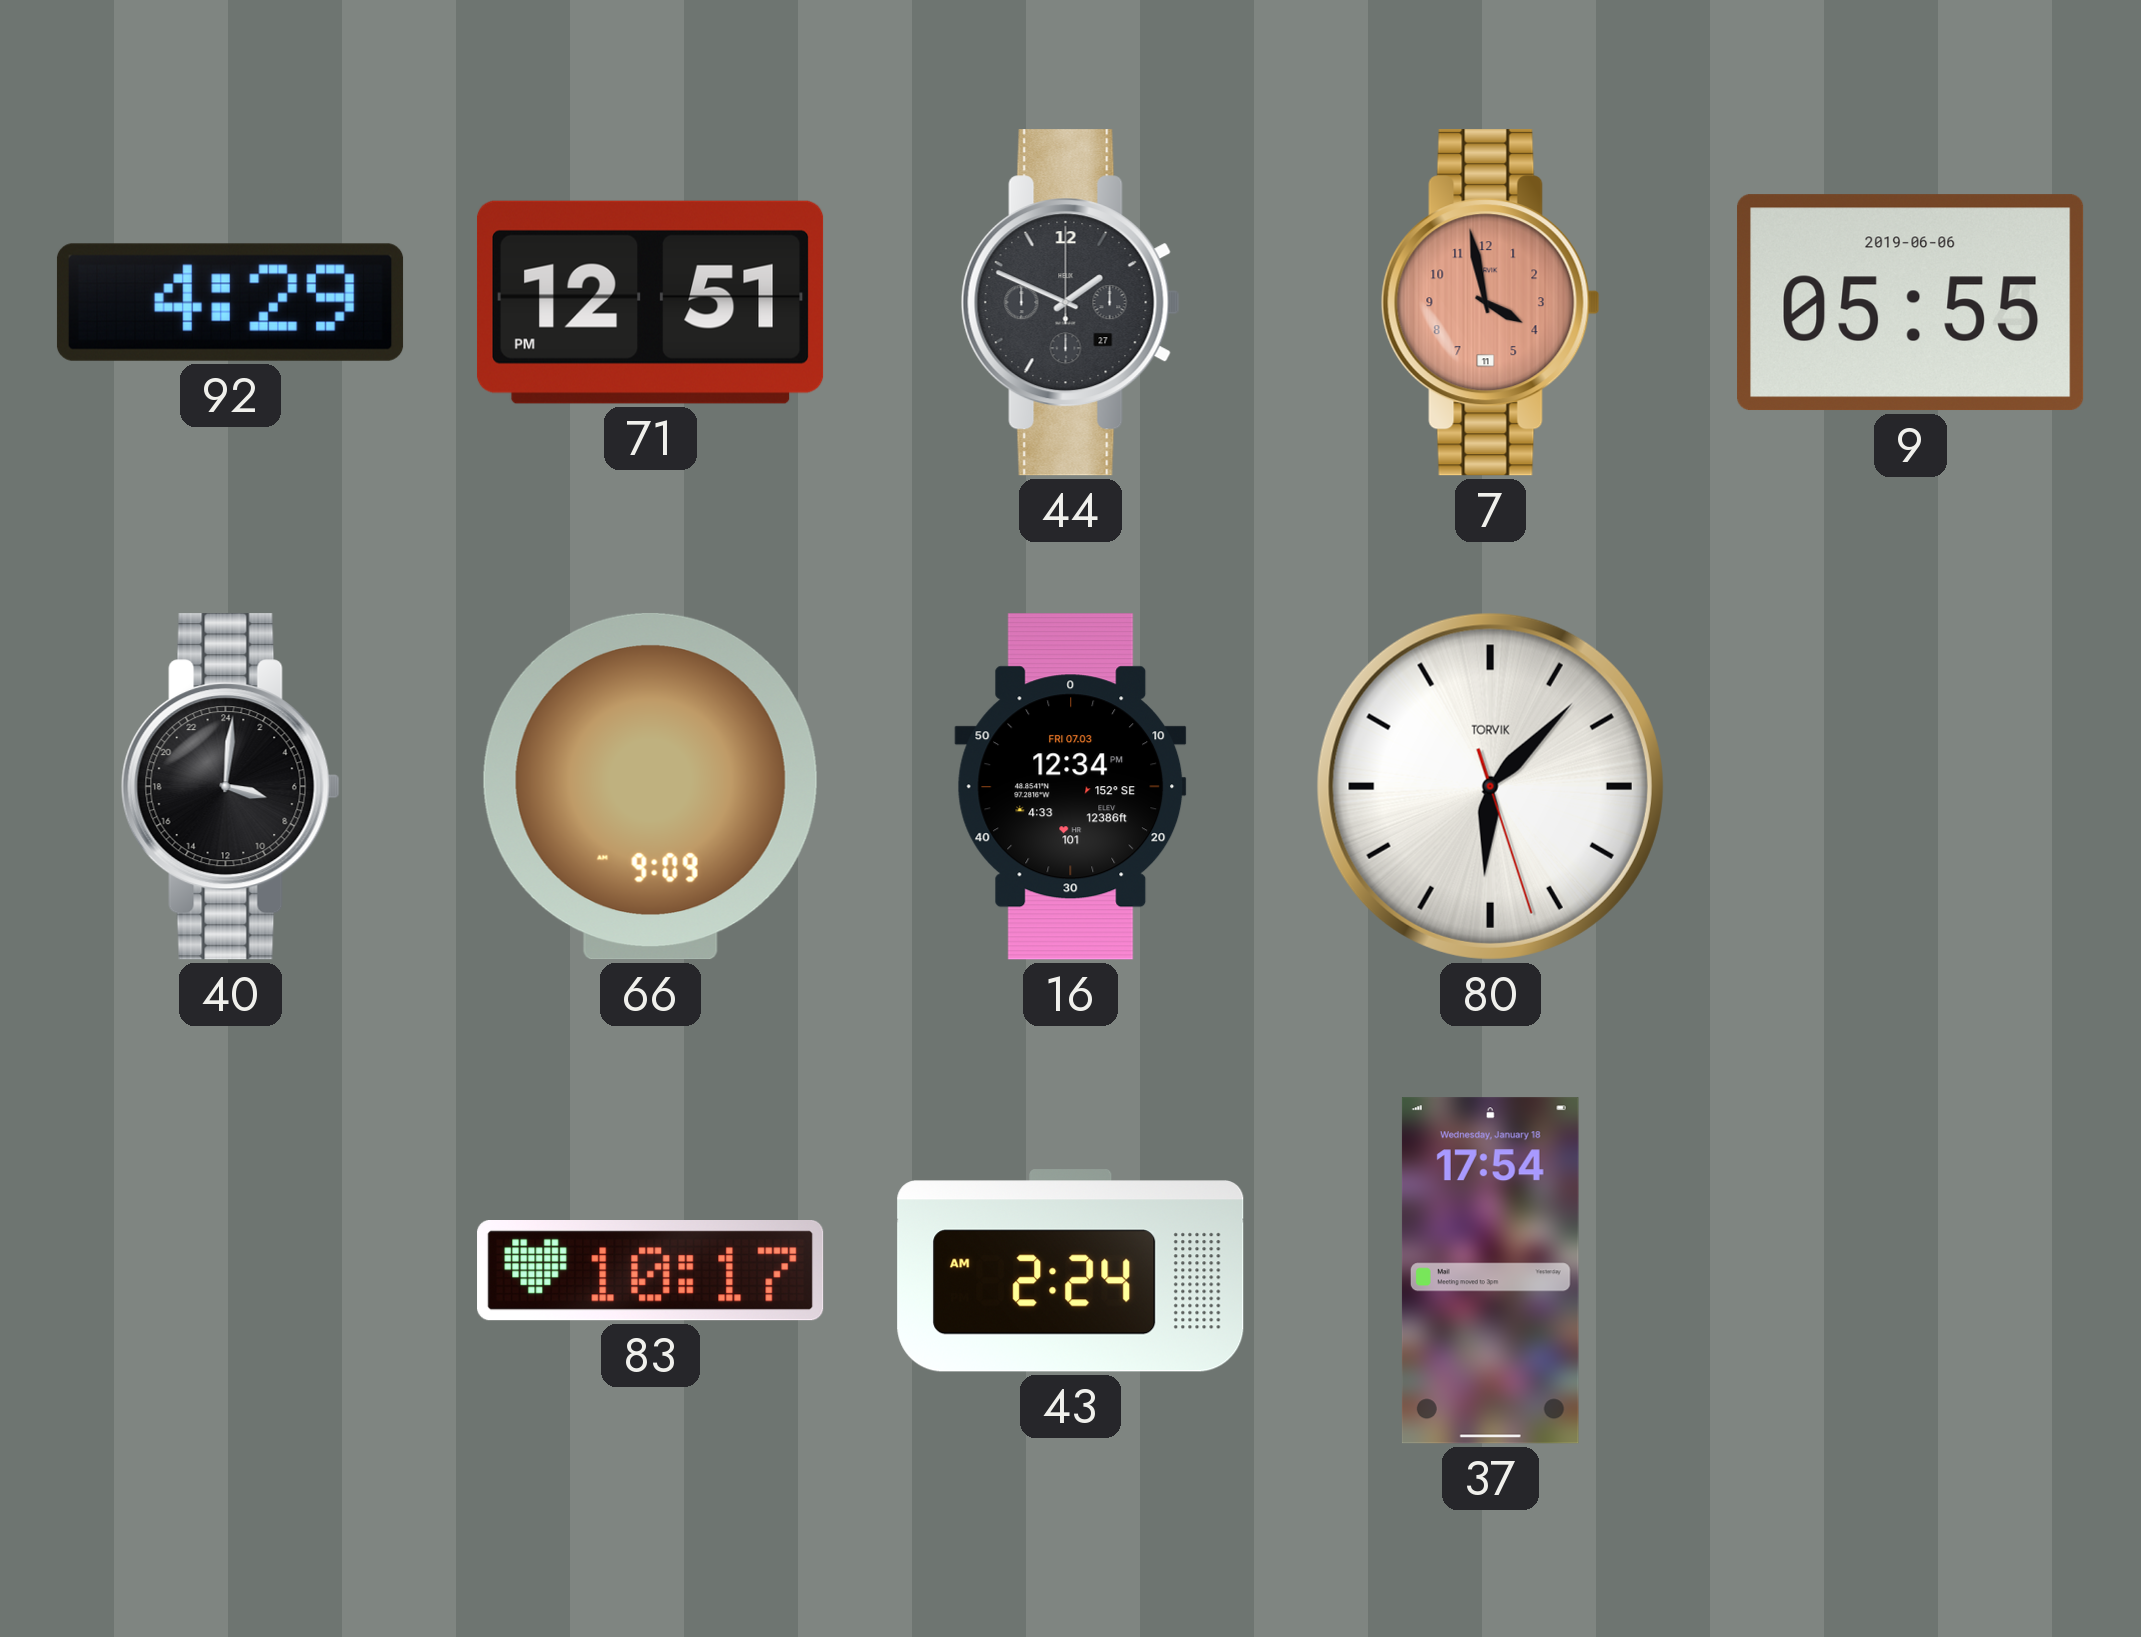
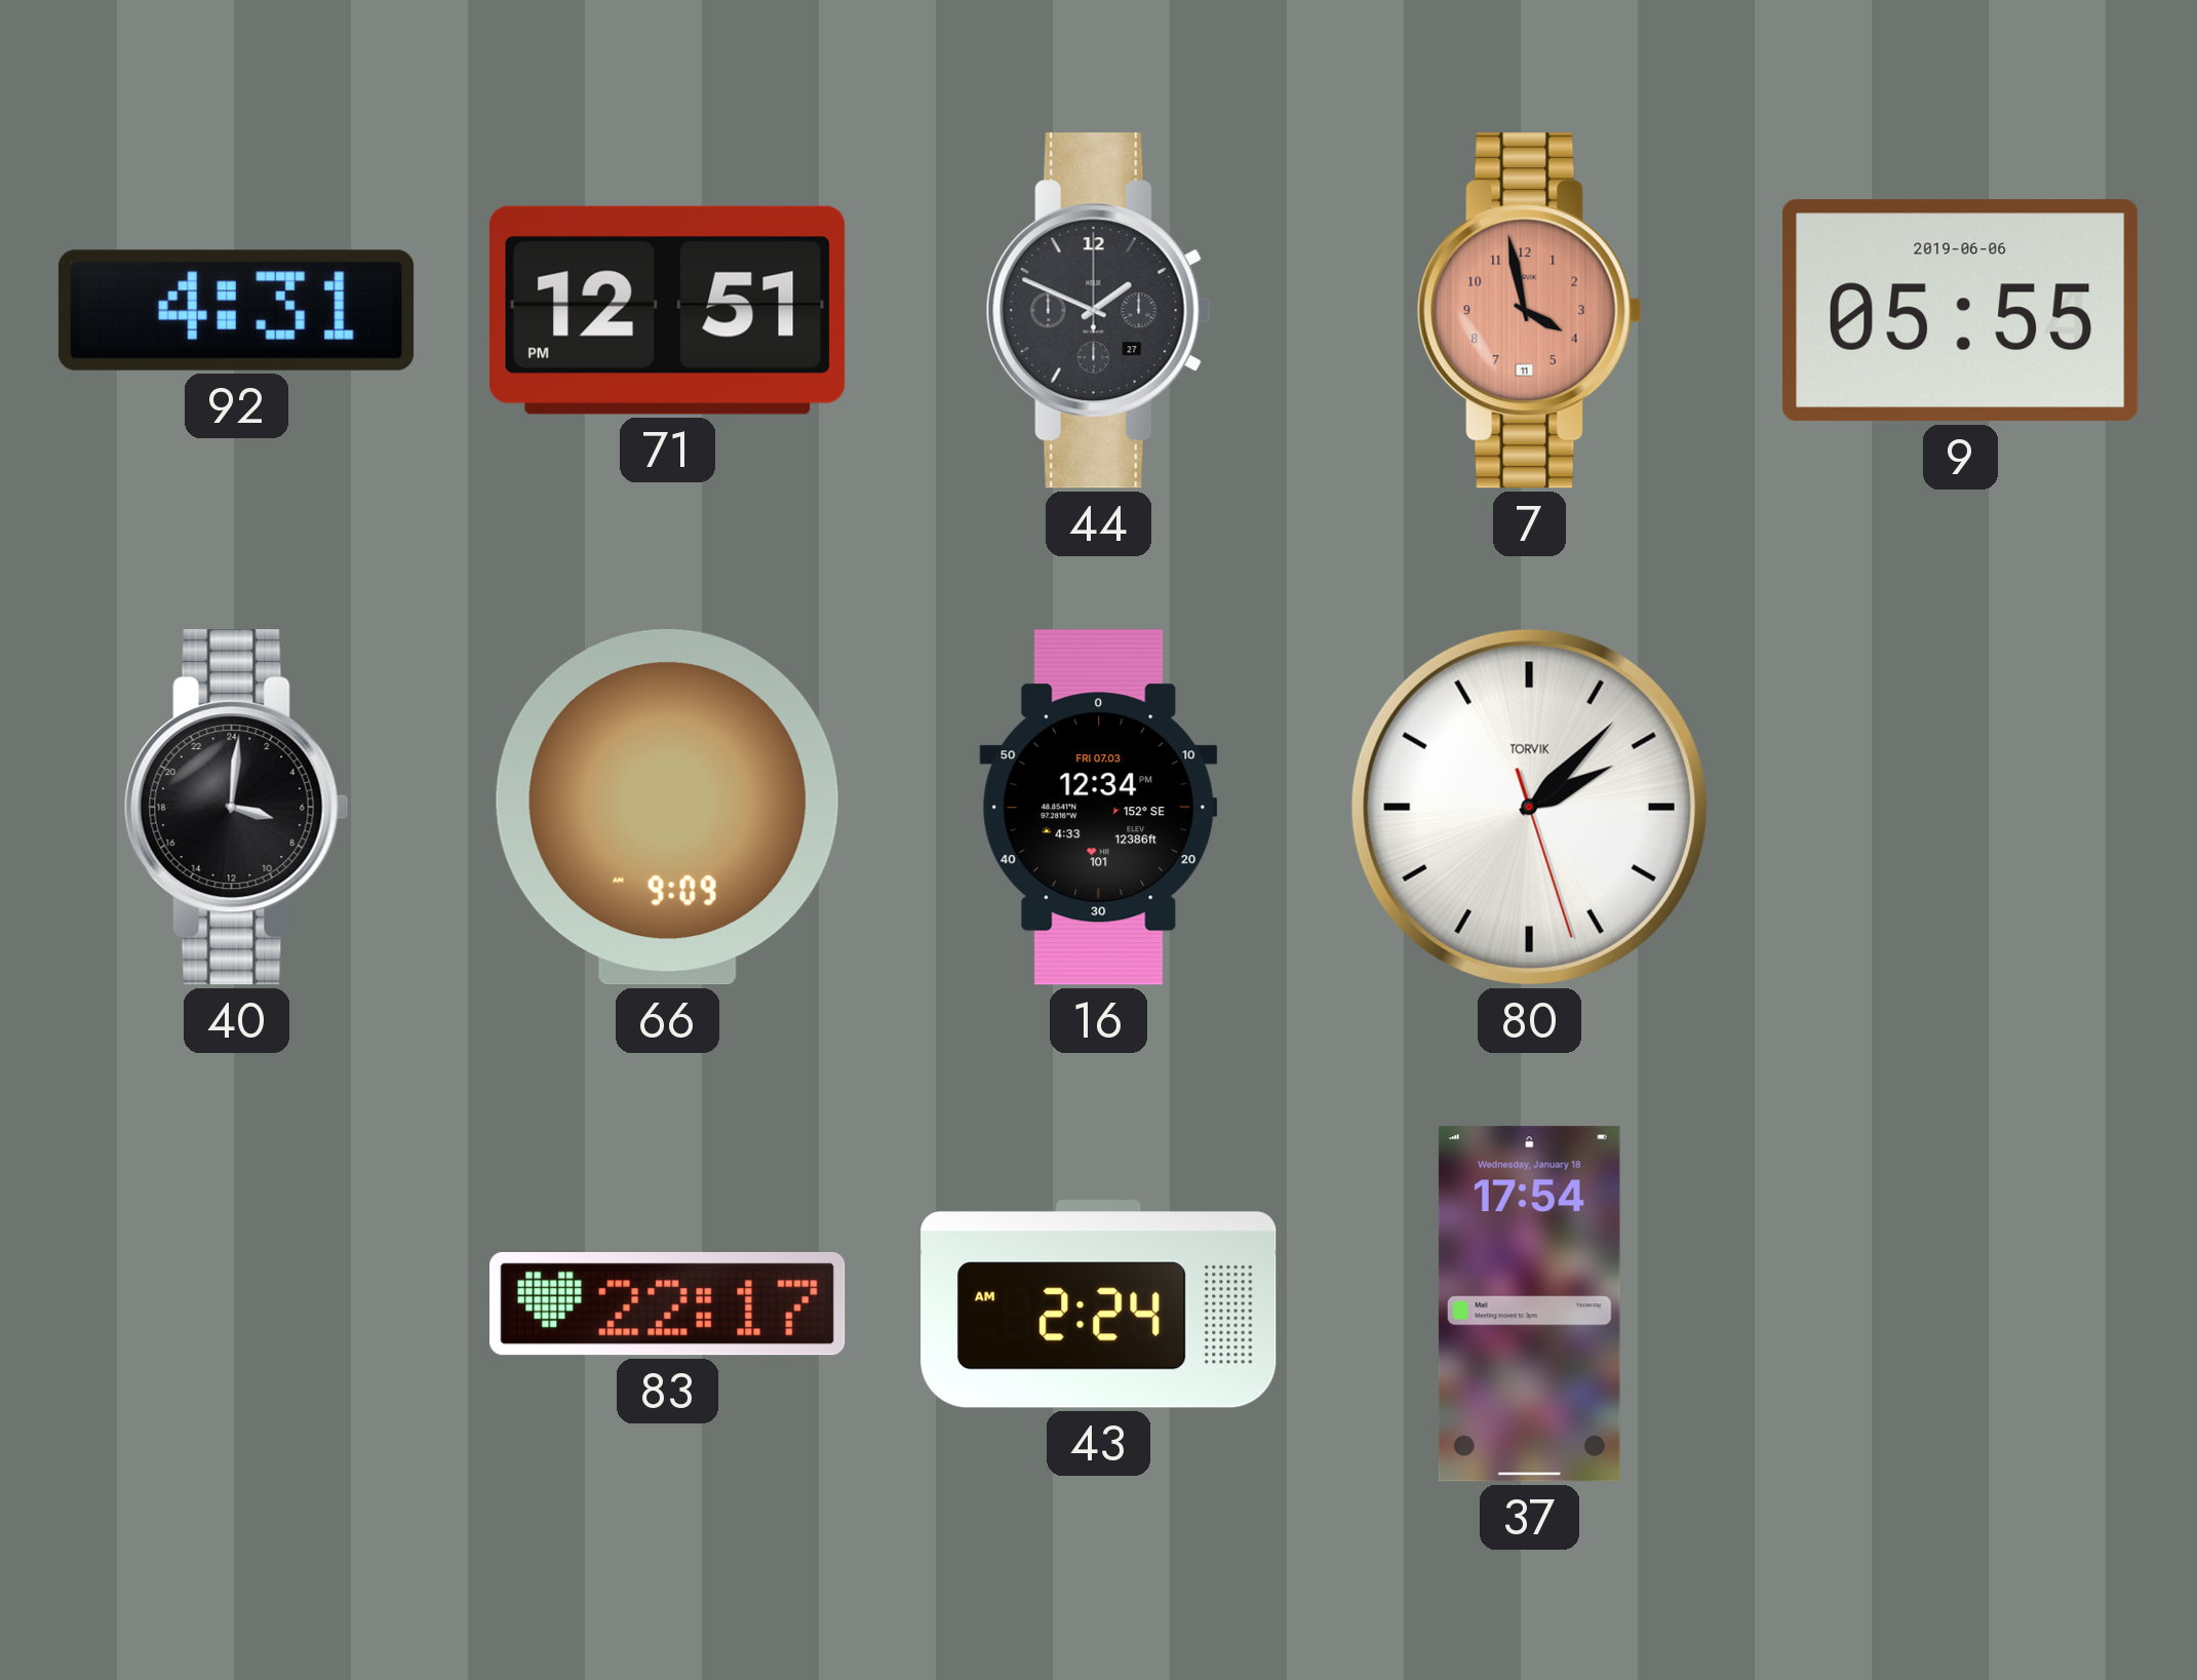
92: 4:29 -> 4:31
80: 6:07 -> 2:07
83: 10:17 -> 22:17
